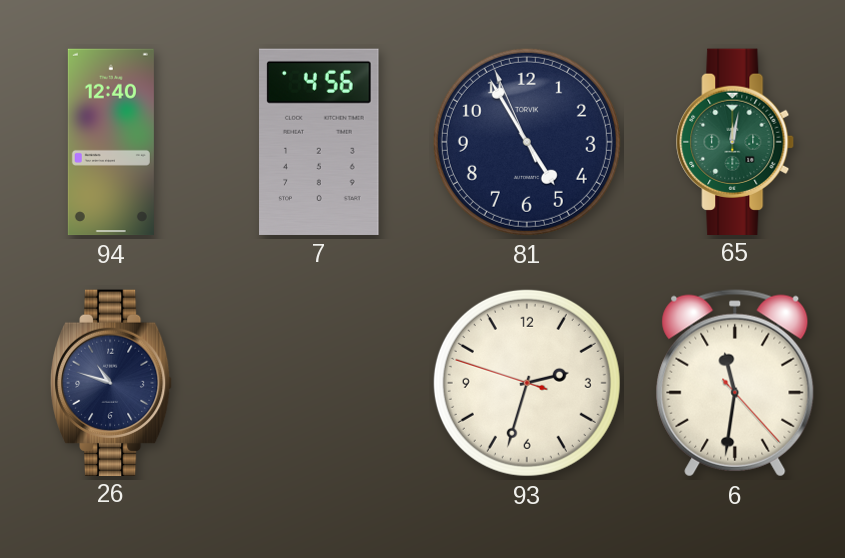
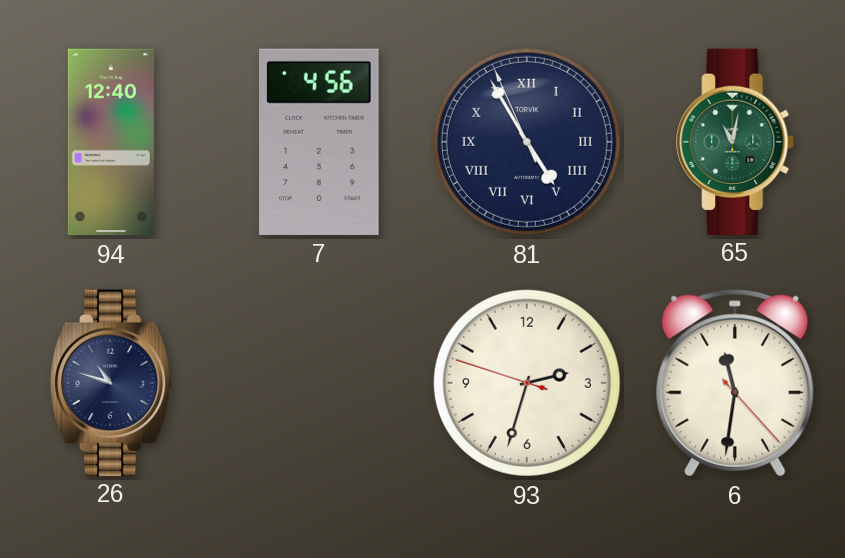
81 numerals: Arabic -> Roman
65: 12:02 -> 11:02
